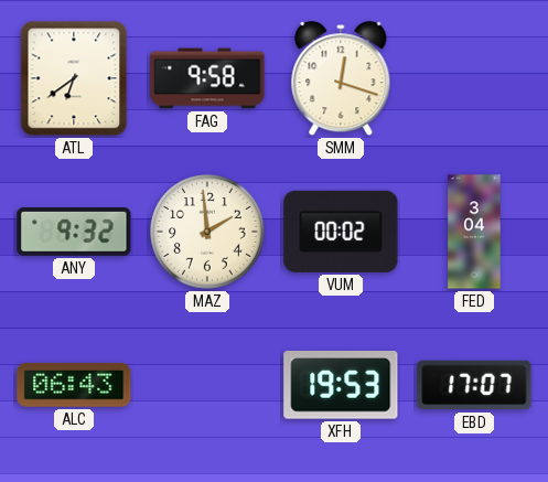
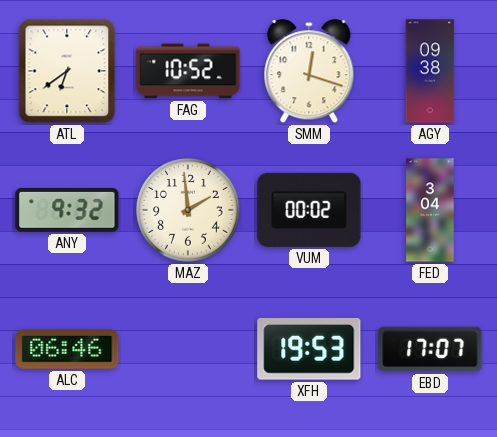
FAG: 9:58 -> 10:52
AGY: none -> 09:38
ALC: 06:43 -> 06:46
